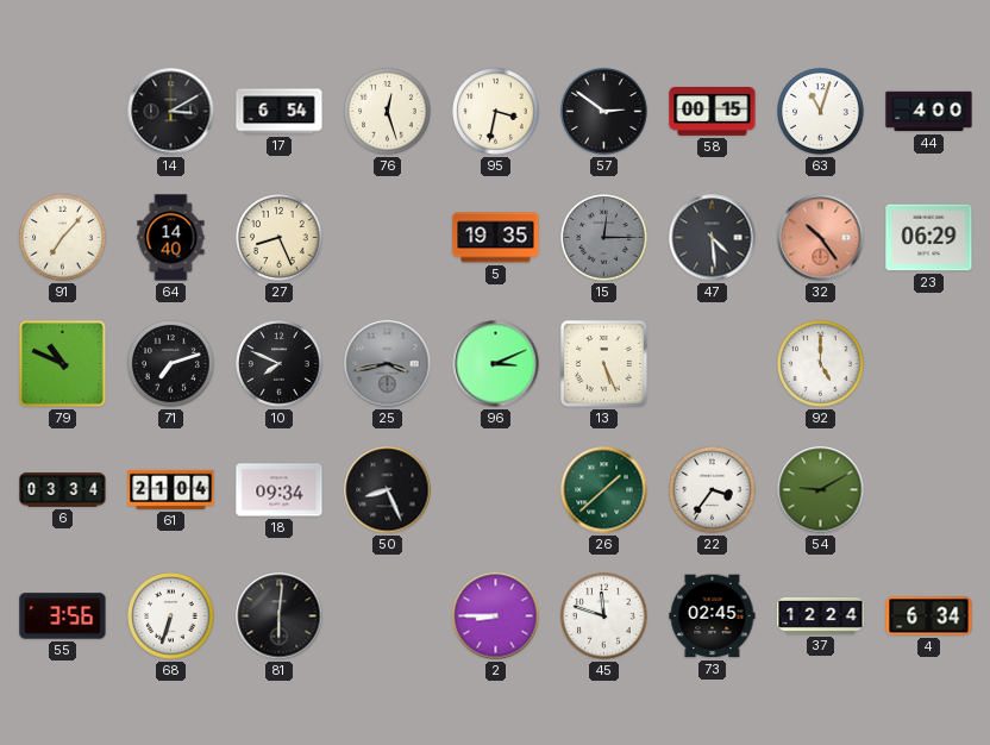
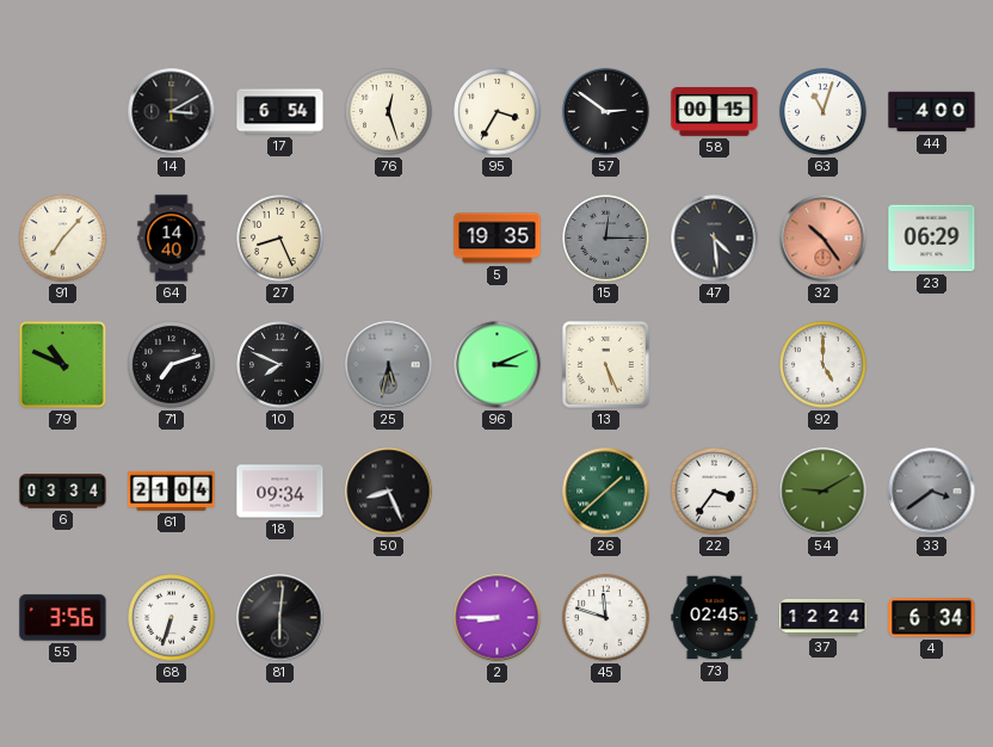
95: 3:32 -> 3:35
25: 3:43 -> 5:32
33: none -> 3:39
